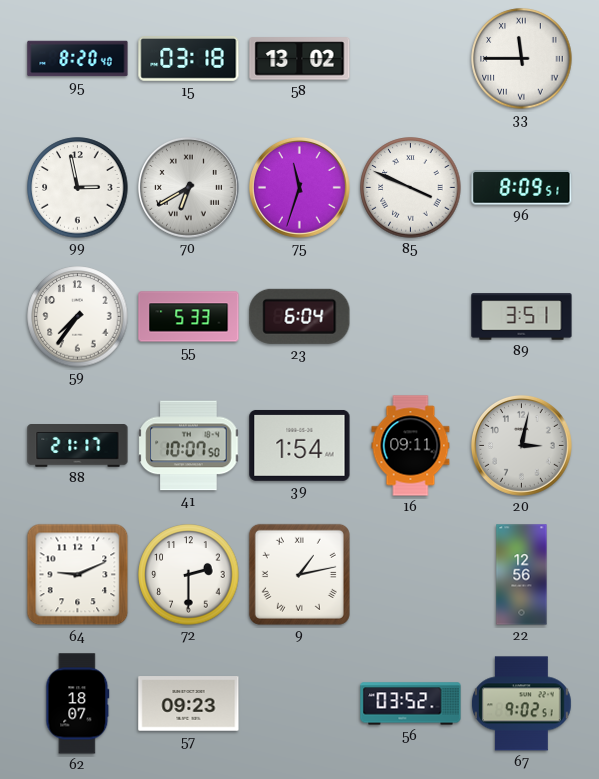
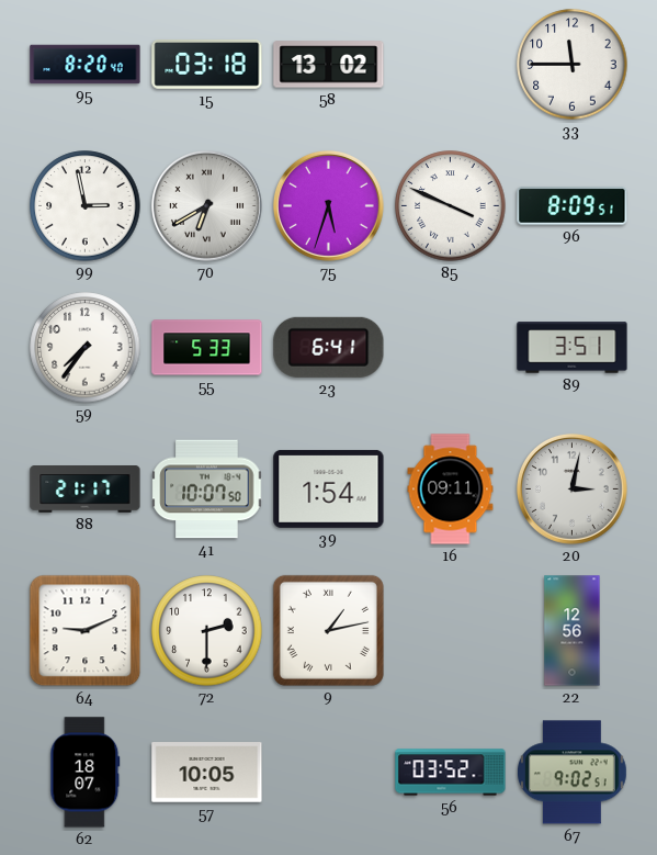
33 numerals: Roman -> Arabic
75: 11:33 -> 5:33
23: 6:04 -> 6:41
57: 09:23 -> 10:05
